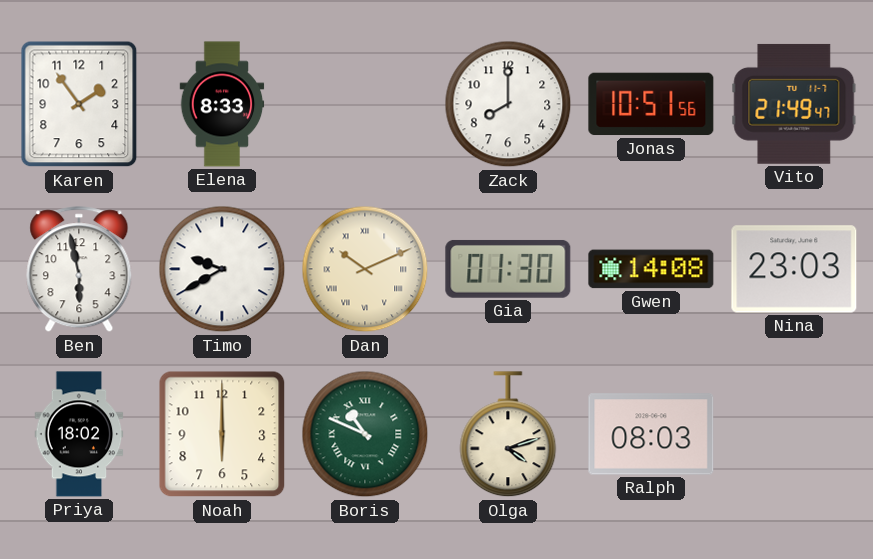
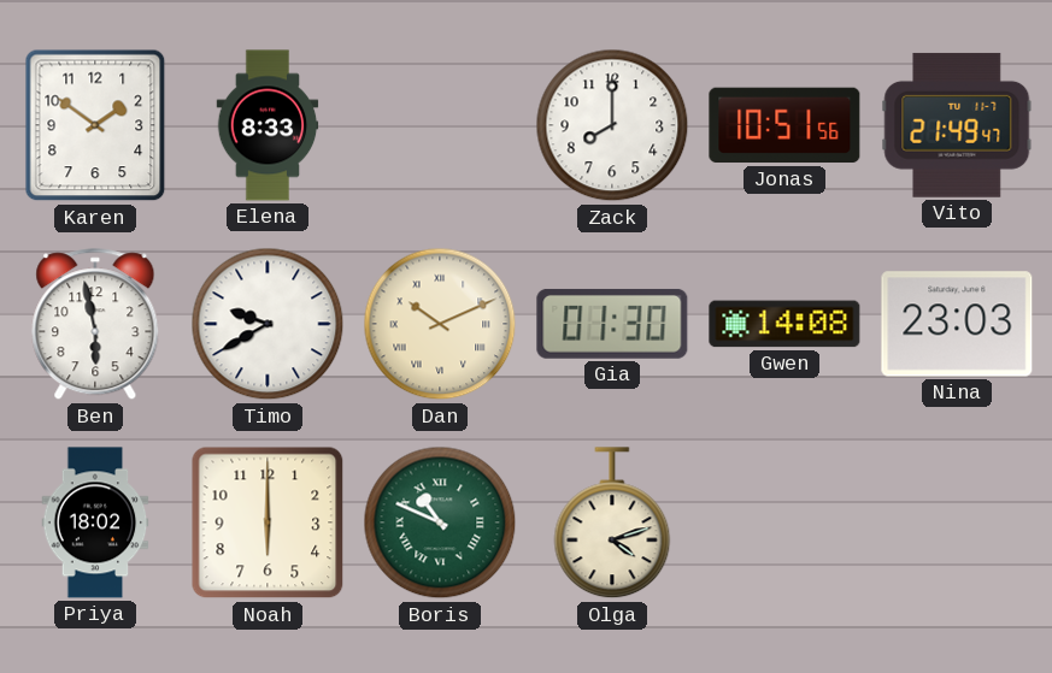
Karen: 1:54 -> 1:51
Ralph: 08:03 -> none
